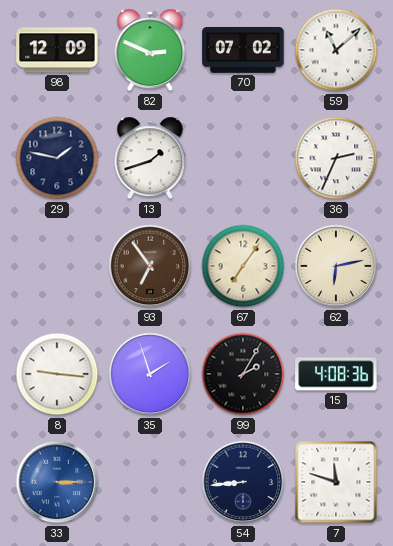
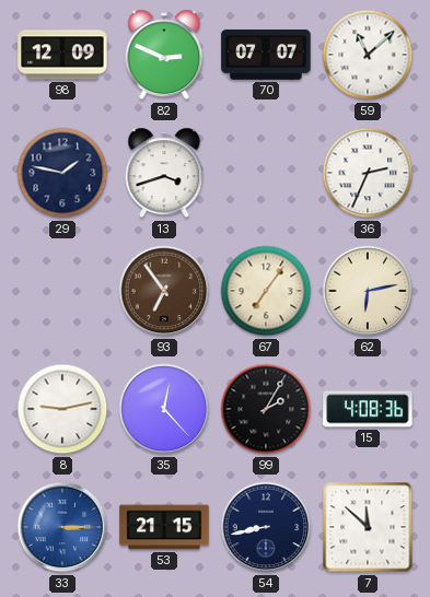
70: 07:02 -> 07:07
13: 1:42 -> 3:42
8: 9:16 -> 9:13
35: 1:57 -> 12:23
53: none -> 21:15
54: 8:44 -> 8:43
7: 11:48 -> 11:52
